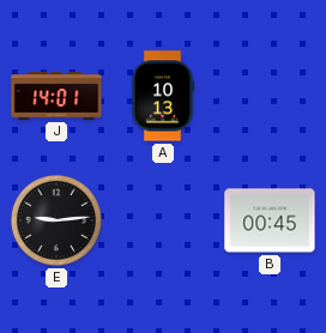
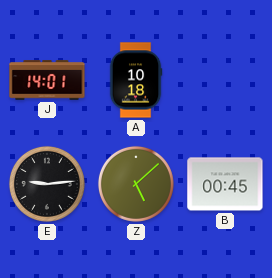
A: 10:13 -> 10:18
Z: none -> 5:08
